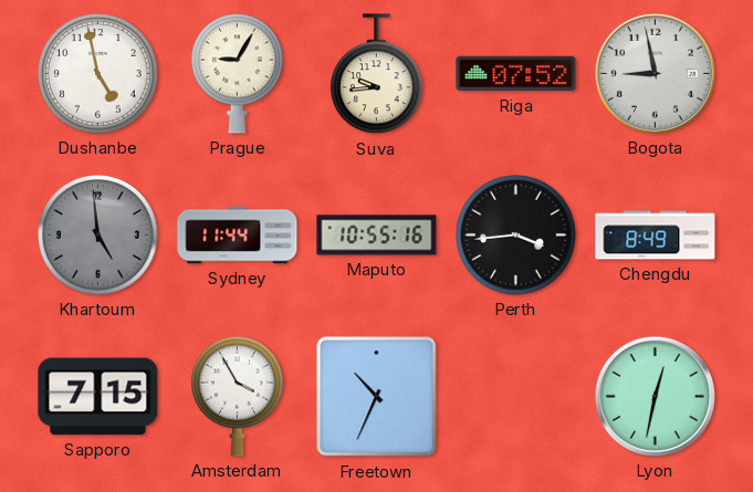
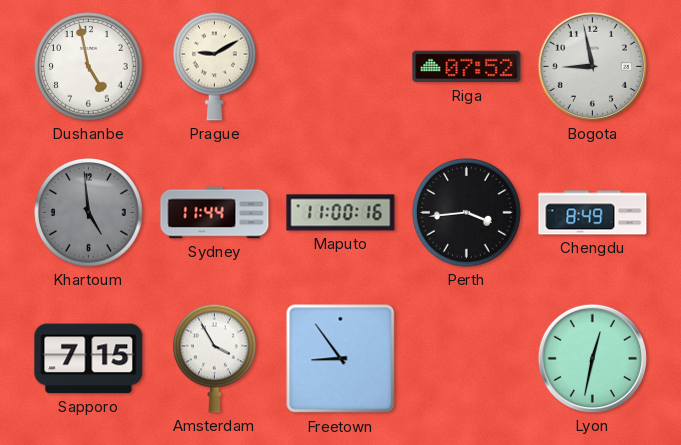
Prague: 9:05 -> 9:10
Suva: 9:44 -> none
Maputo: 10:55 -> 11:00
Freetown: 10:34 -> 8:54
